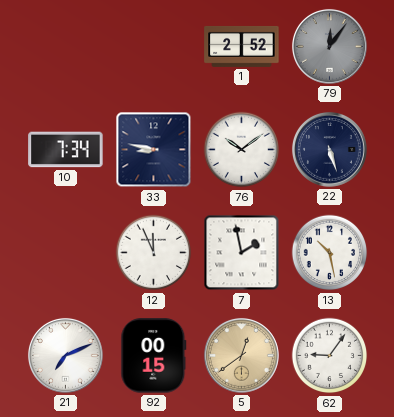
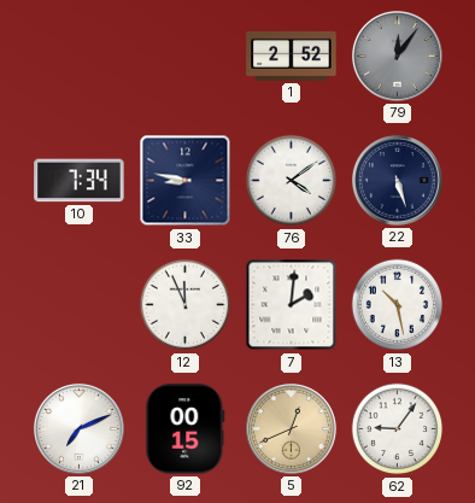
76: 10:09 -> 4:09
7: 1:58 -> 2:01
5: 12:39 -> 12:41
